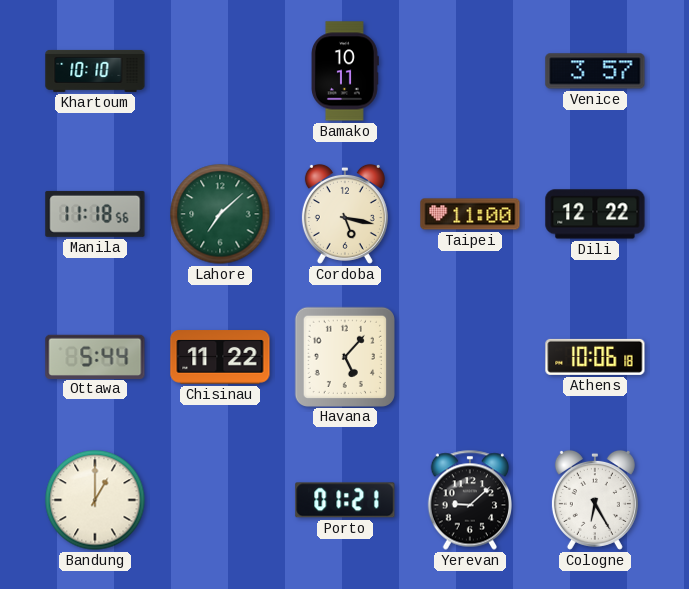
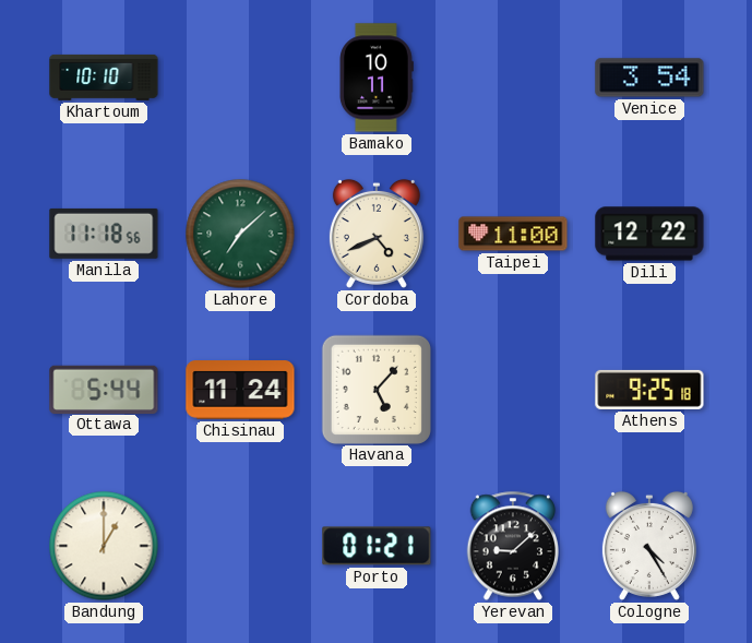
Venice: 3:57 -> 3:54
Cordoba: 5:17 -> 4:41
Chisinau: 11:22 -> 11:24
Athens: 10:06 -> 9:25
Cologne: 6:25 -> 4:25
